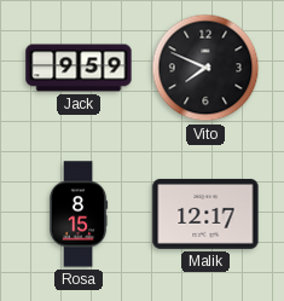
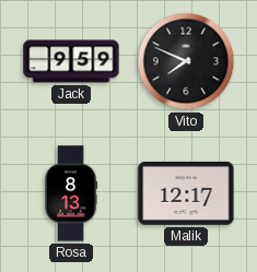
Rosa: 8:15 -> 8:13
